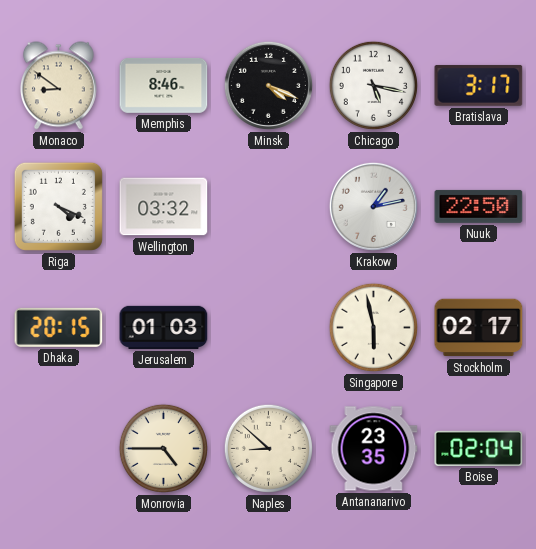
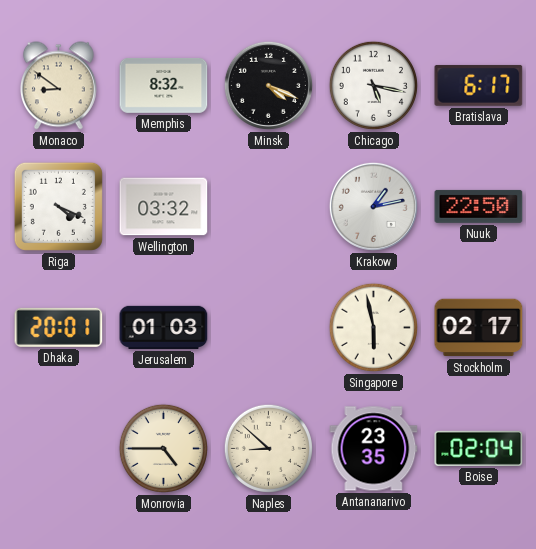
Memphis: 8:46 -> 8:32
Bratislava: 3:17 -> 6:17
Dhaka: 20:15 -> 20:01
